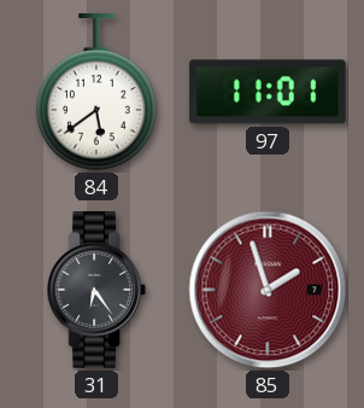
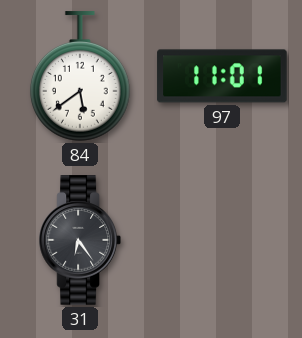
85: 1:57 -> none
